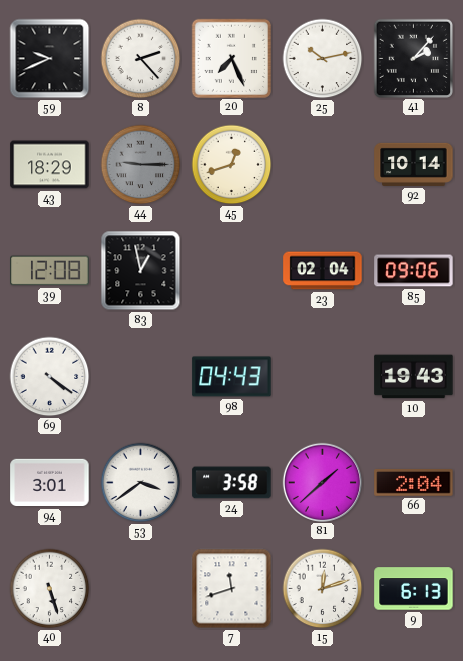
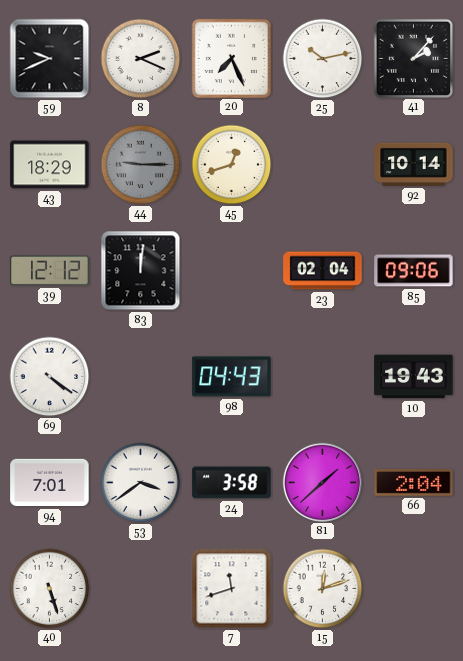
8: 2:23 -> 2:19
39: 12:08 -> 12:12
83: 12:58 -> 12:01
94: 3:01 -> 7:01
9: 6:13 -> none
